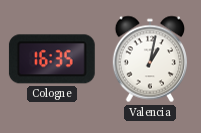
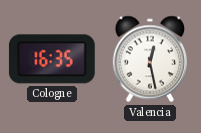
Valencia: 1:02 -> 12:28
